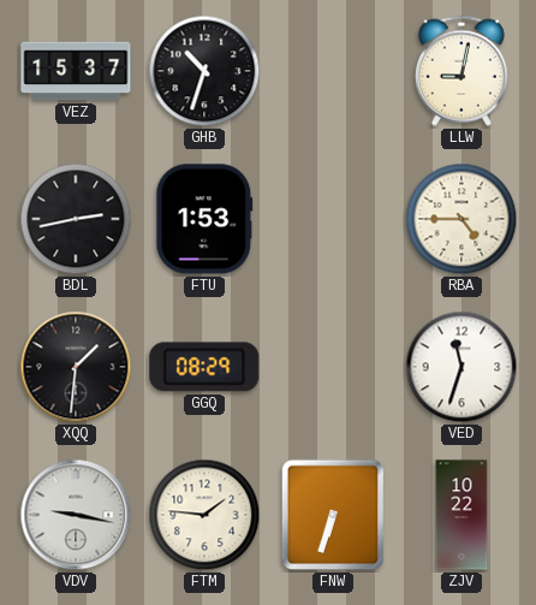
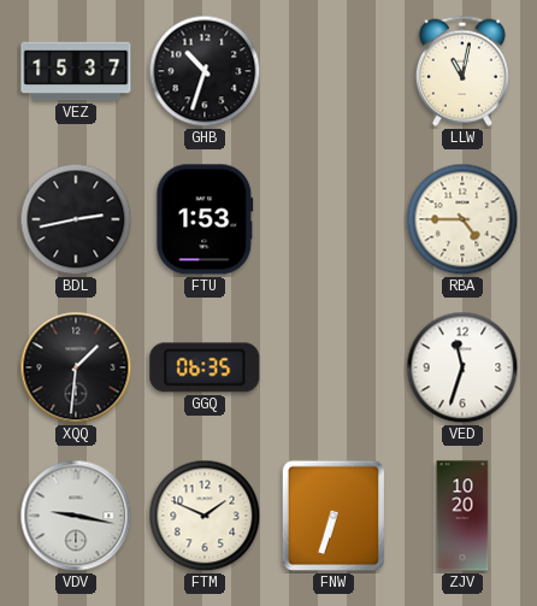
LLW: 9:02 -> 11:02
GGQ: 08:29 -> 06:35
FTM: 1:46 -> 1:49
ZJV: 10:22 -> 10:20
